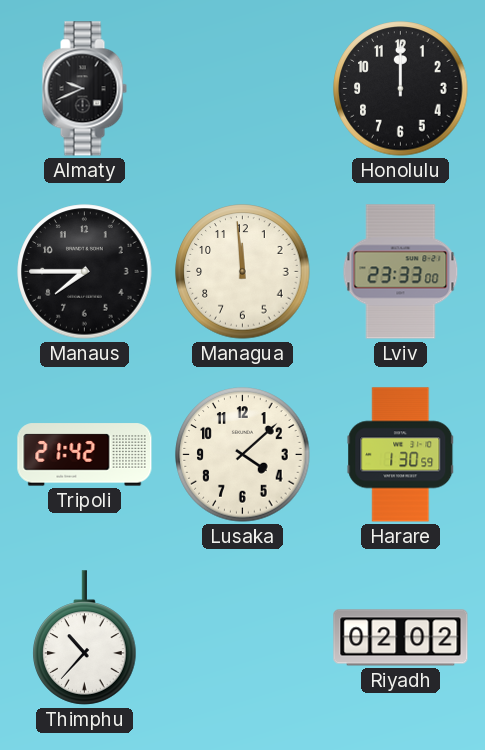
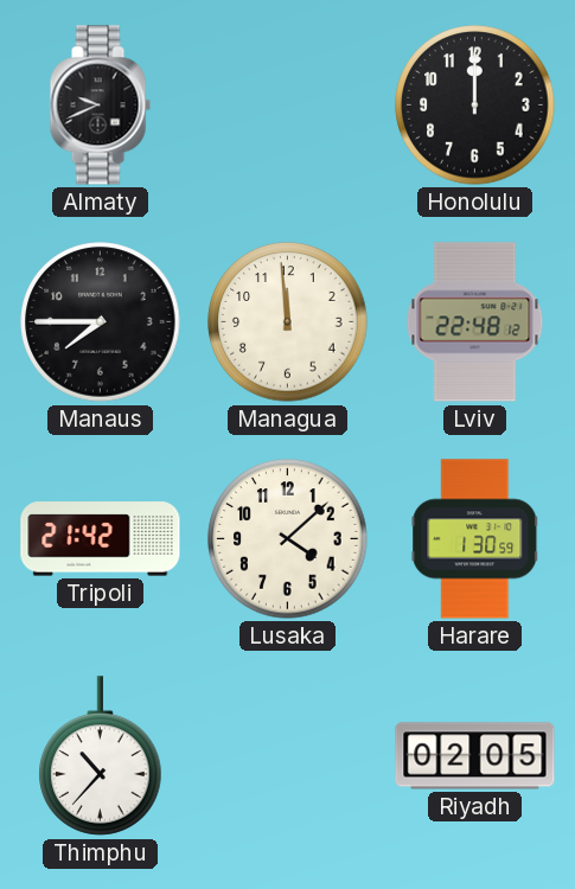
Lviv: 23:33 -> 22:48
Riyadh: 02:02 -> 02:05
